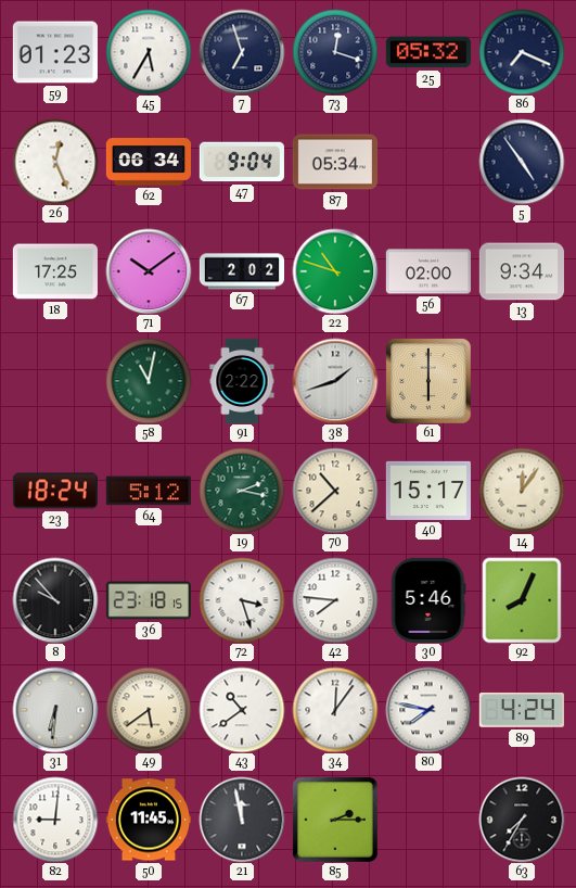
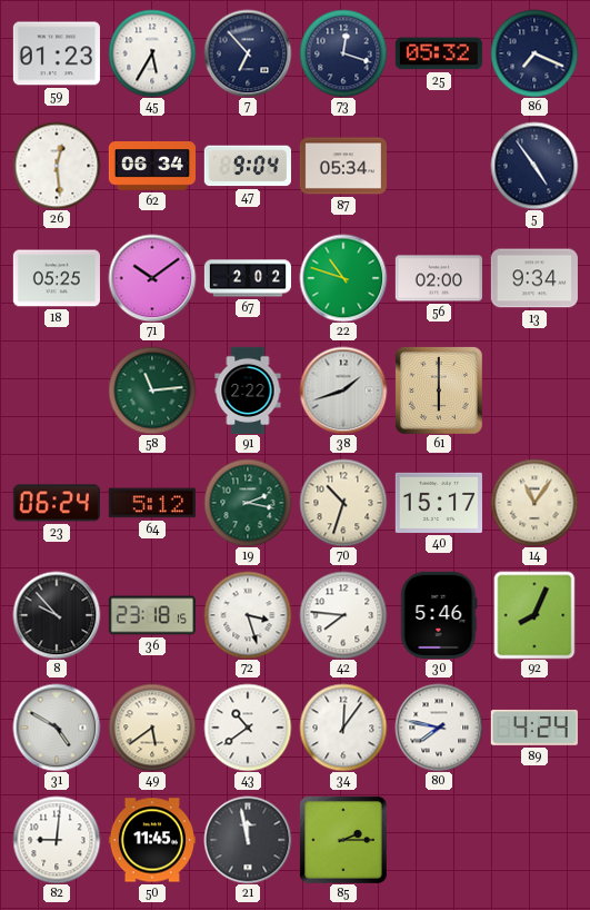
7: 6:57 -> 6:53
26: 12:26 -> 12:29
18: 17:25 -> 05:25
58: 11:02 -> 11:14
23: 18:24 -> 06:24
70: 10:38 -> 10:33
14: 12:06 -> 11:06
31: 6:31 -> 4:50
63: 7:35 -> none
